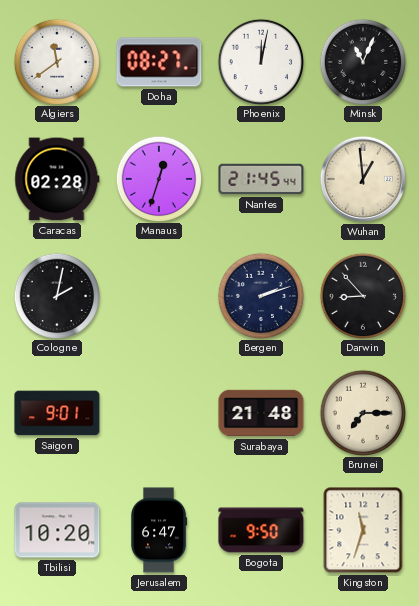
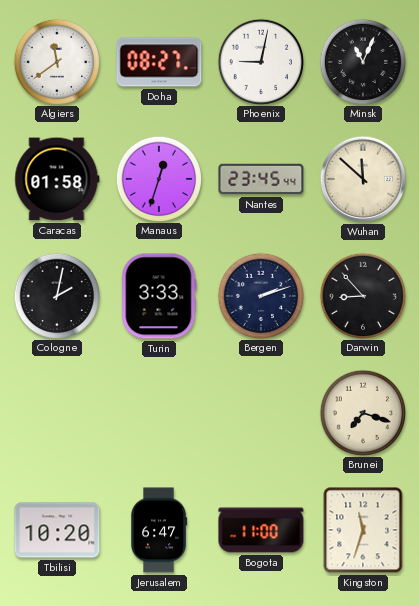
Phoenix: 12:02 -> 9:02
Caracas: 02:28 -> 01:58
Nantes: 21:45 -> 23:45
Wuhan: 12:59 -> 11:52
Turin: none -> 3:33
Saigon: 9:01 -> none
Surabaya: 21:48 -> none
Brunei: 7:15 -> 7:18
Bogota: 9:50 -> 11:00
